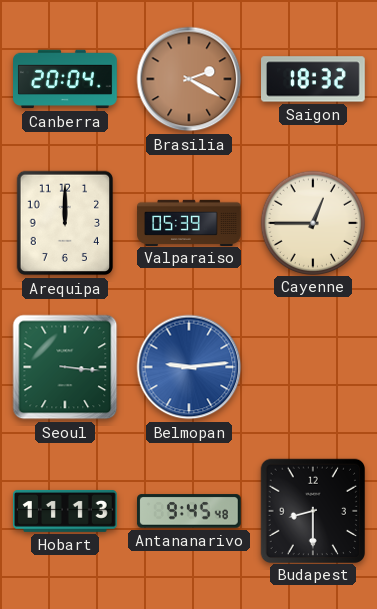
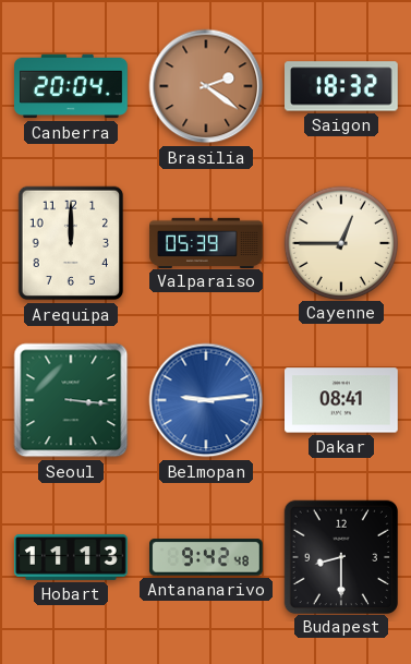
Brasilia: 2:20 -> 2:21
Dakar: none -> 08:41
Antananarivo: 9:45 -> 9:42
